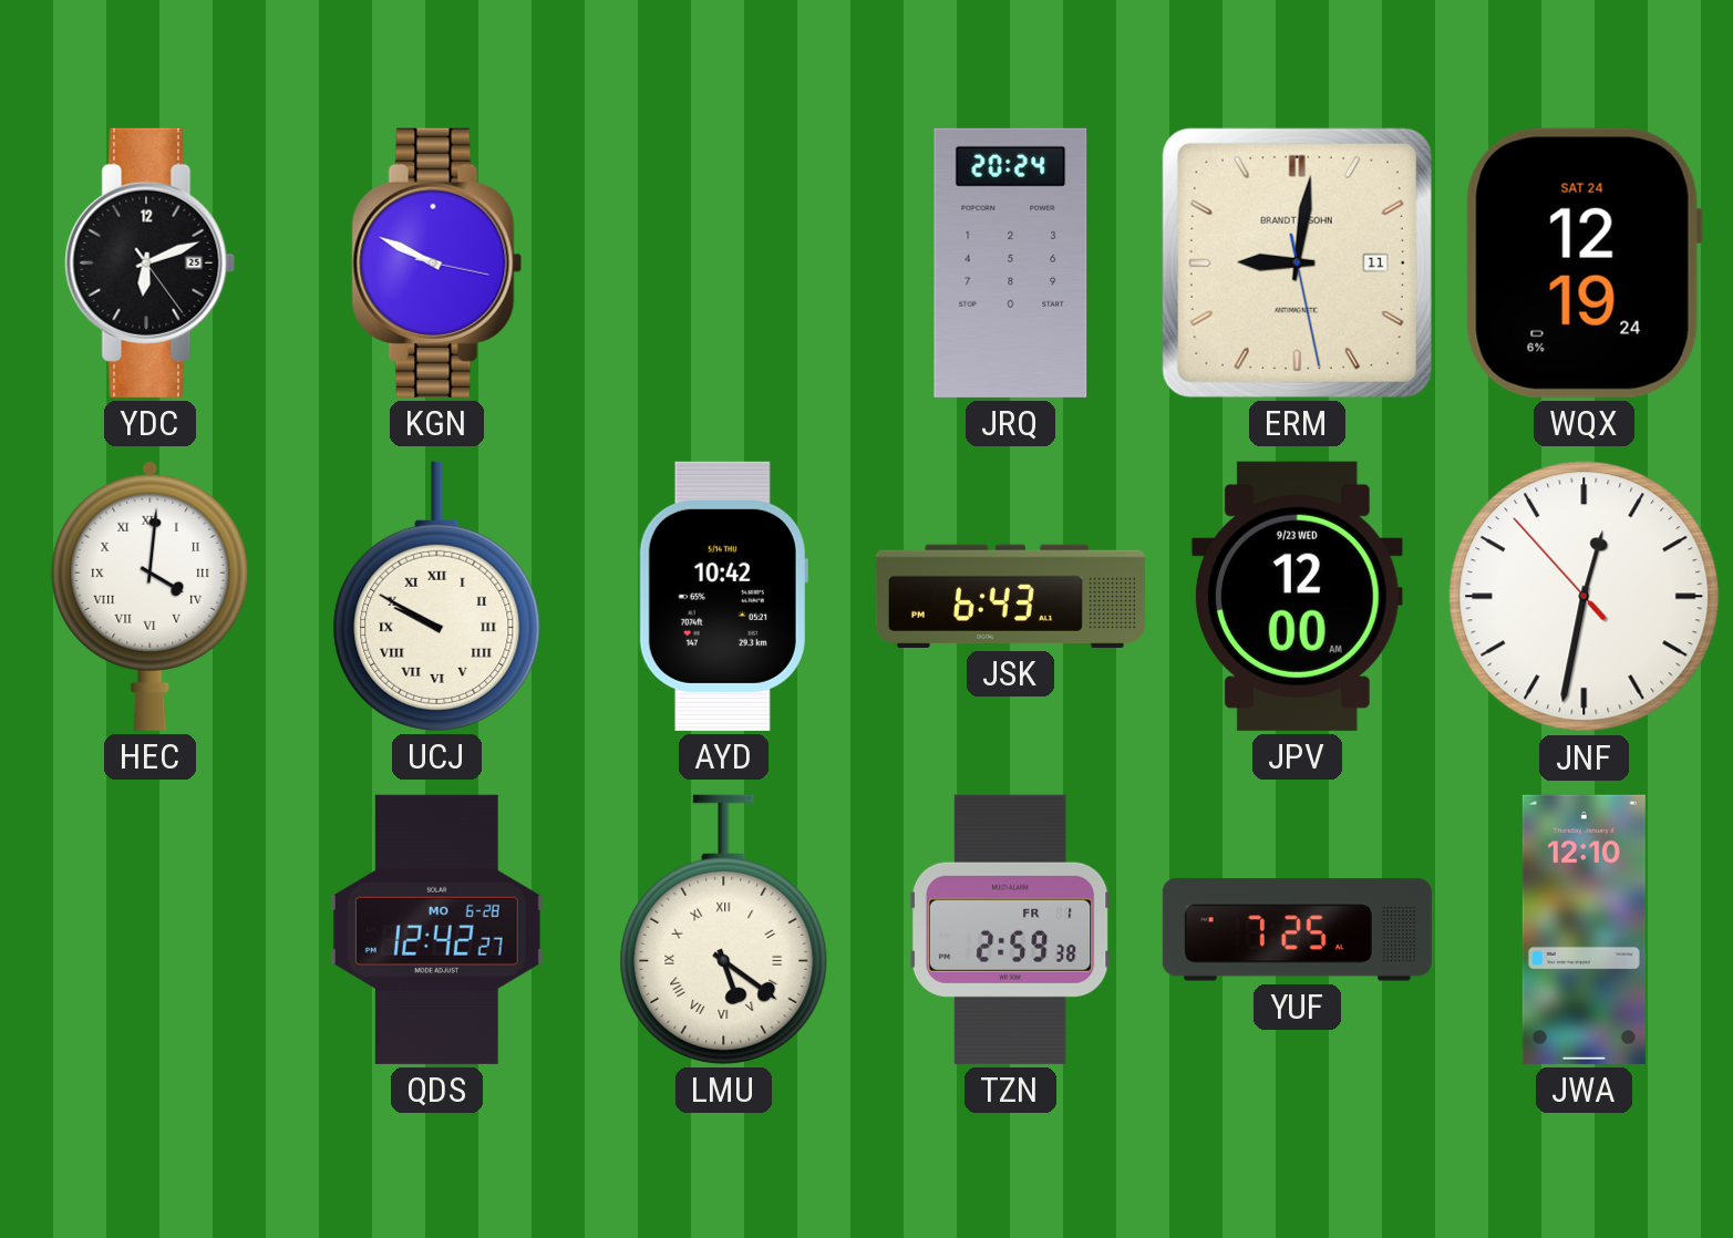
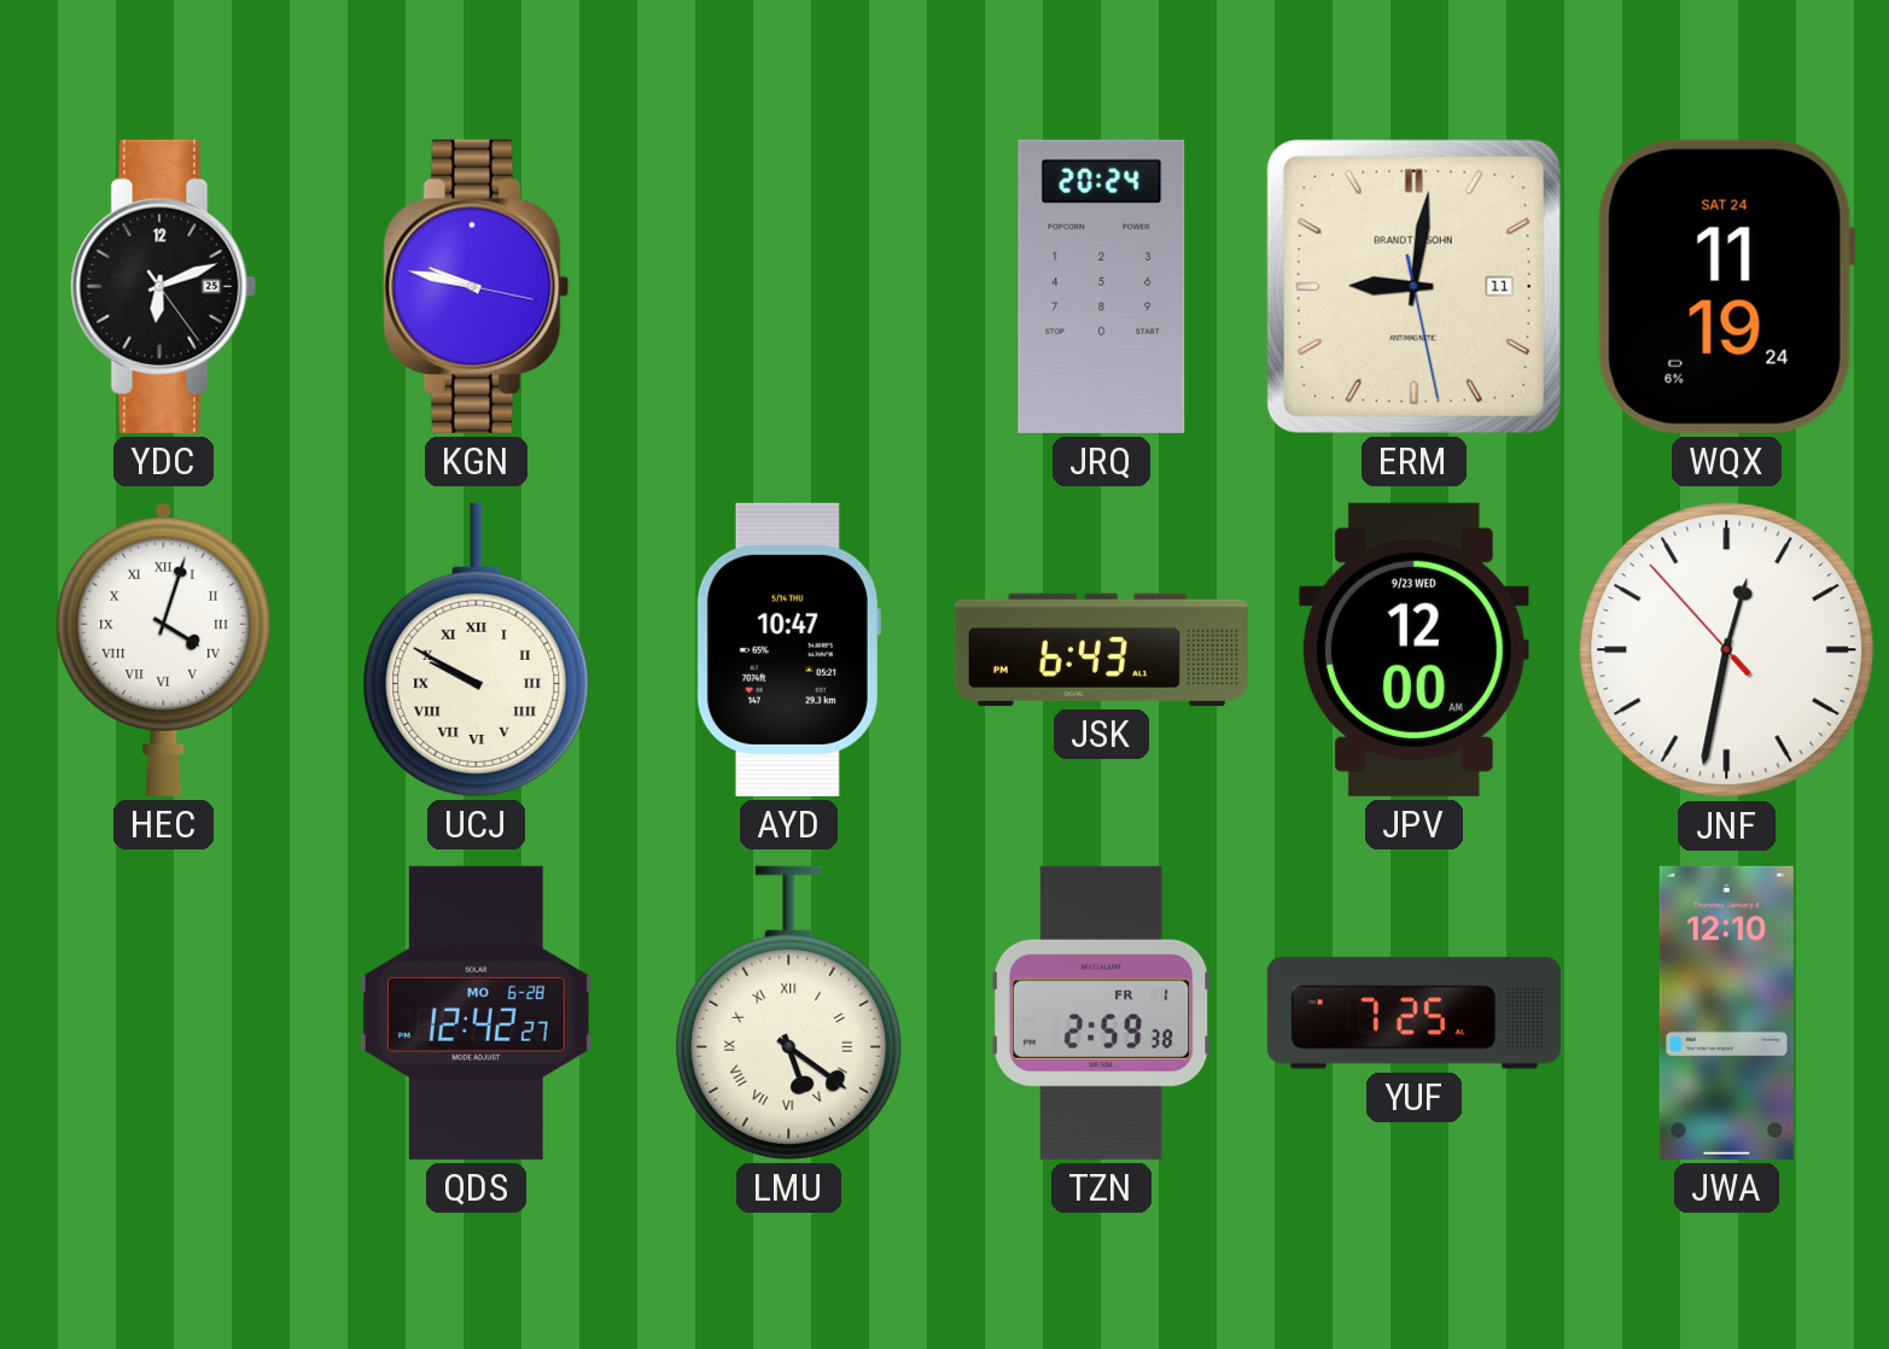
KGN: 9:49 -> 9:47
WQX: 12:19 -> 11:19
HEC: 4:01 -> 4:03
AYD: 10:42 -> 10:47
